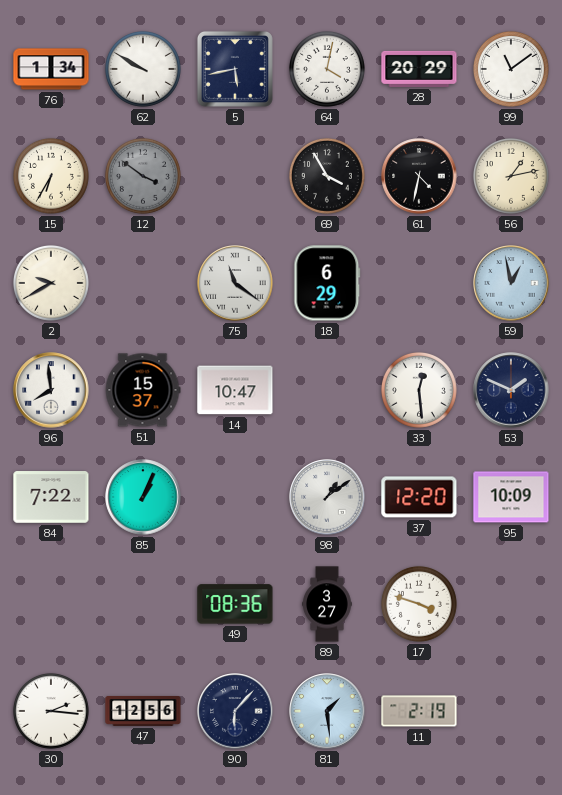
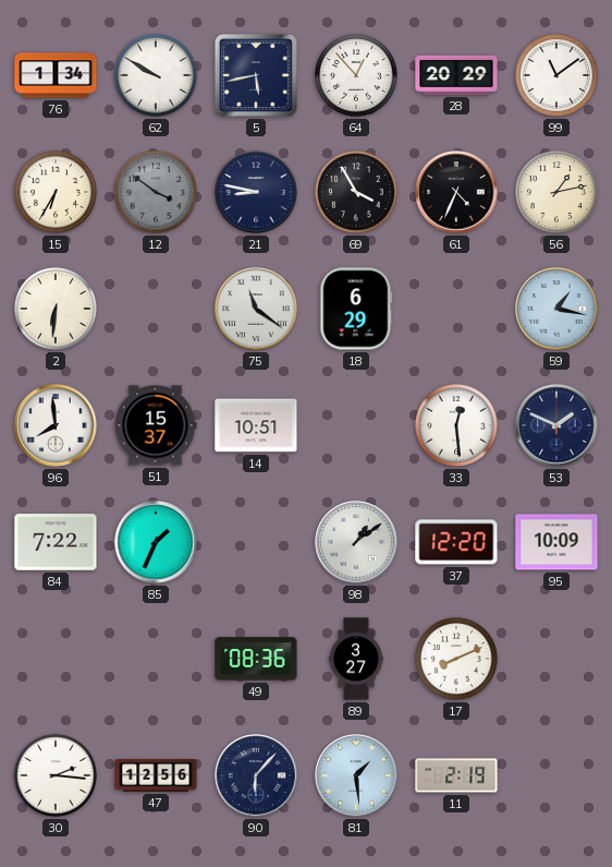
64: 4:02 -> 12:53
21: none -> 8:47
61: 4:32 -> 4:34
2: 9:40 -> 6:31
59: 12:58 -> 1:17
14: 10:47 -> 10:51
85: 1:04 -> 1:34
17: 3:48 -> 8:11
